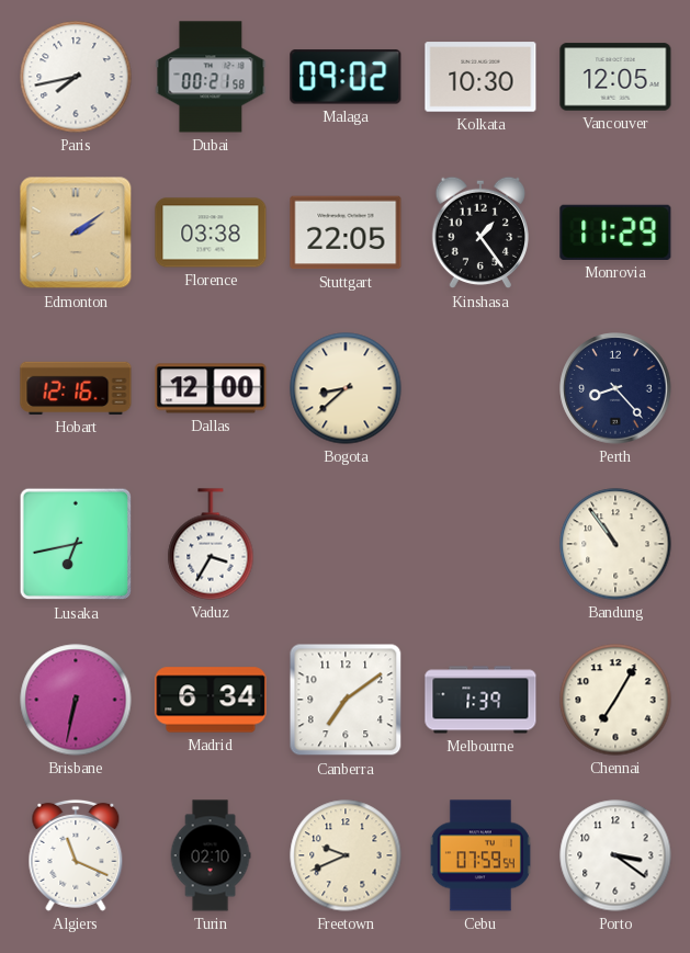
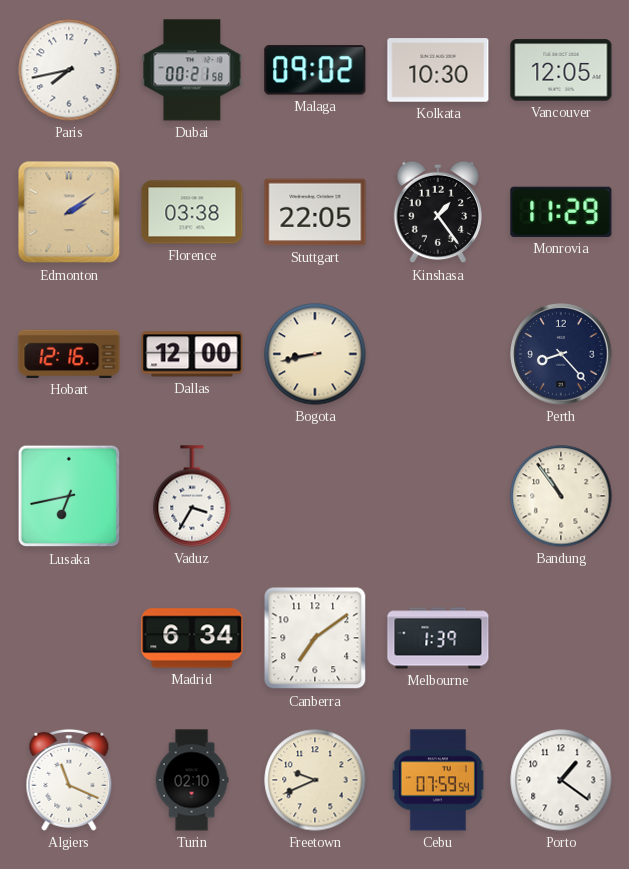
Bogota: 8:38 -> 8:43
Brisbane: 6:32 -> none
Chennai: 7:05 -> none
Porto: 3:21 -> 1:21
